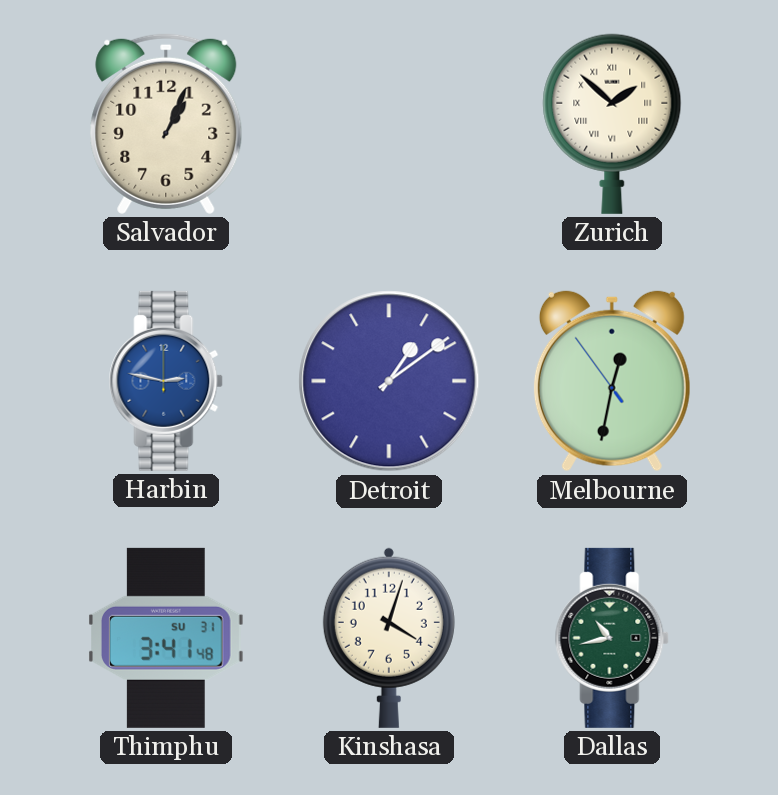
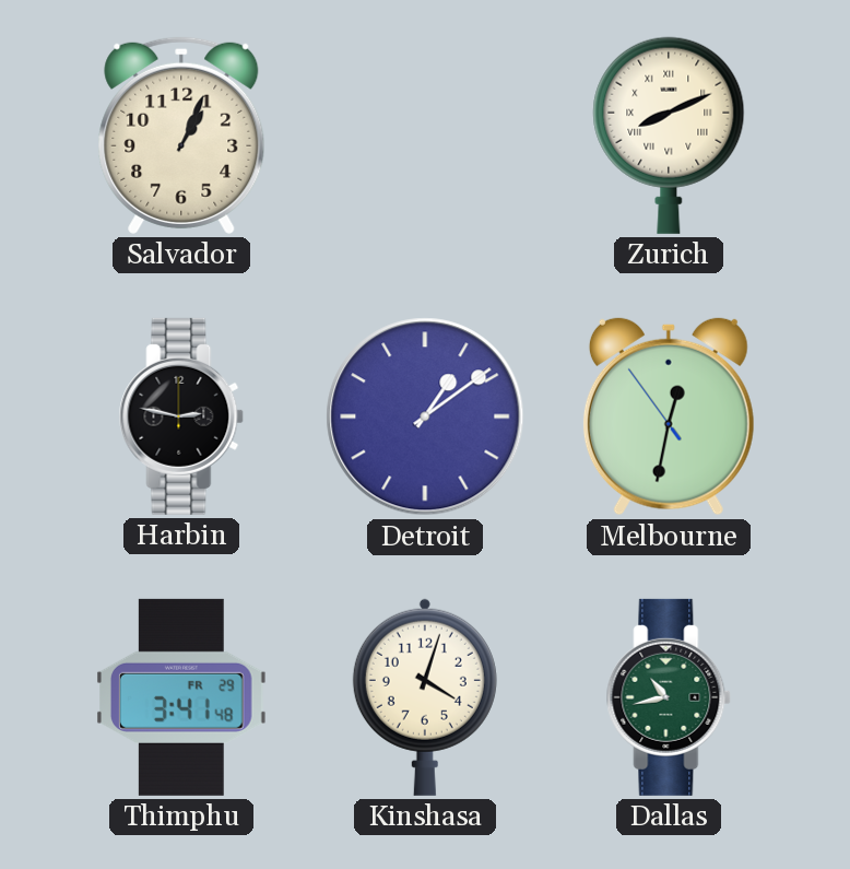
Zurich: 1:52 -> 8:11
Harbin dial: blue -> black
Thimphu date: SU 31 -> FR 29
